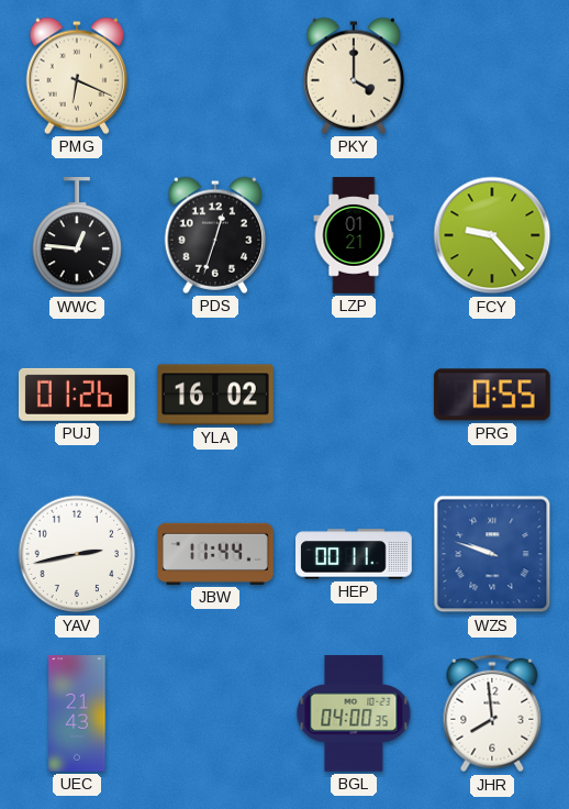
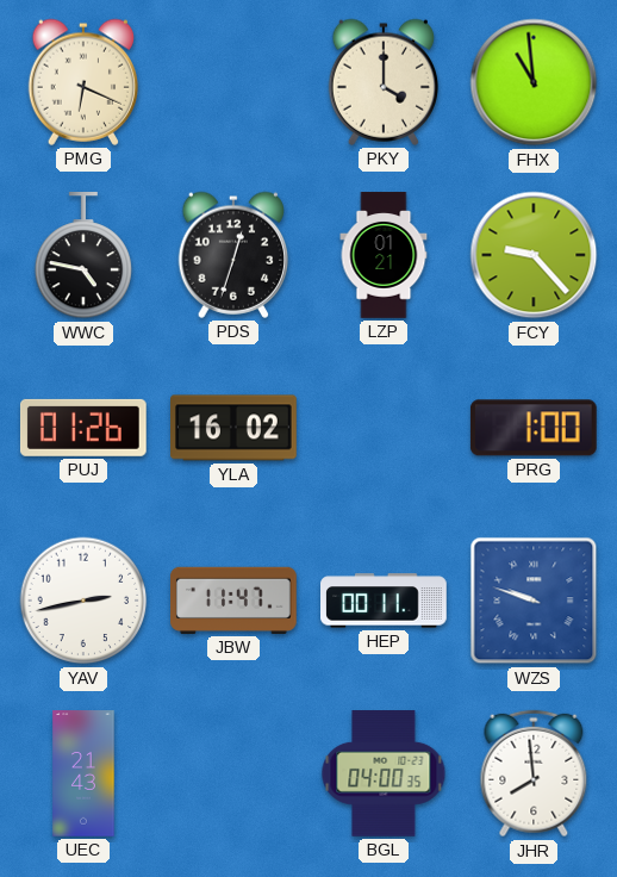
FHX: none -> 10:59
WWC: 12:46 -> 4:47
PRG: 0:55 -> 1:00
JBW: 11:44 -> 11:47
